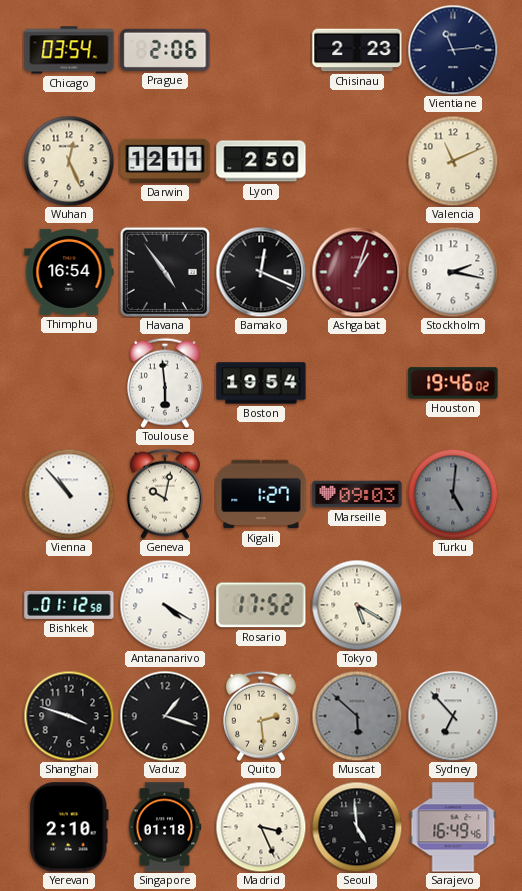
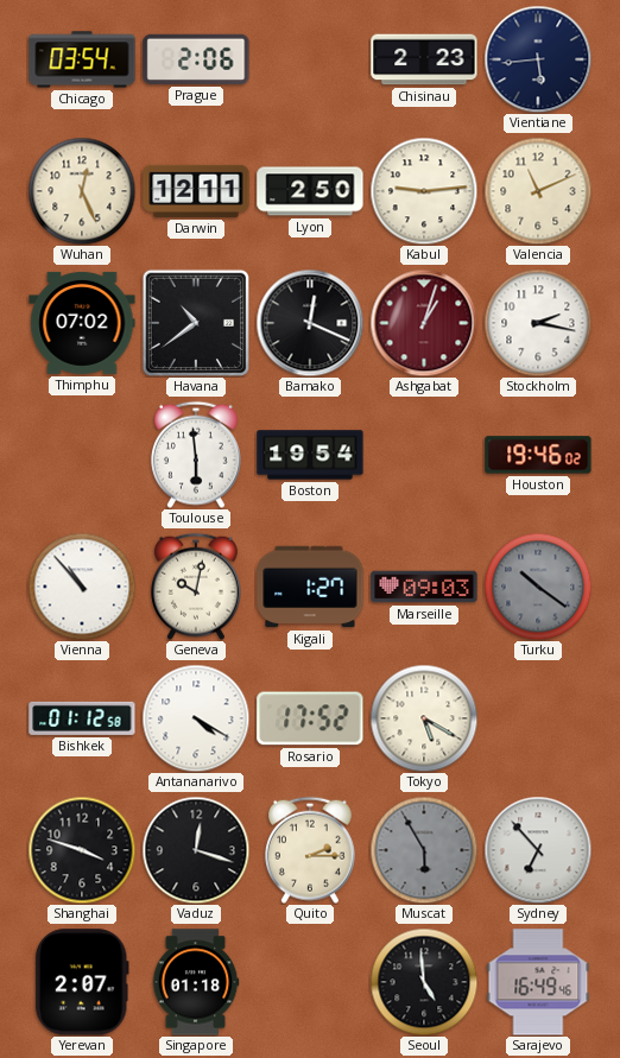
Vientiane: 11:14 -> 5:44
Kabul: none -> 9:14
Thimphu: 16:54 -> 07:02
Havana: 4:54 -> 10:39
Turku: 5:01 -> 10:21
Vaduz: 1:18 -> 12:18
Quito: 2:29 -> 2:15
Muscat: 5:52 -> 5:55
Yerevan: 2:10 -> 2:07
Madrid: 3:26 -> none
